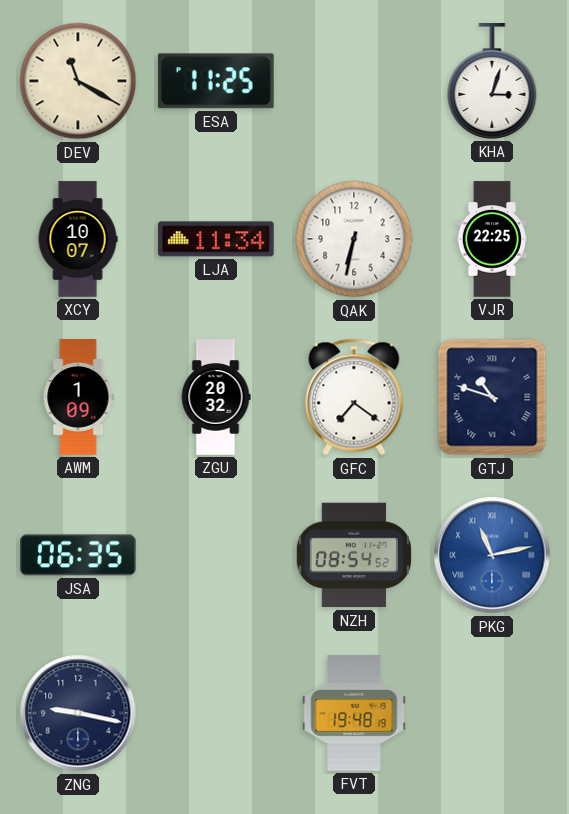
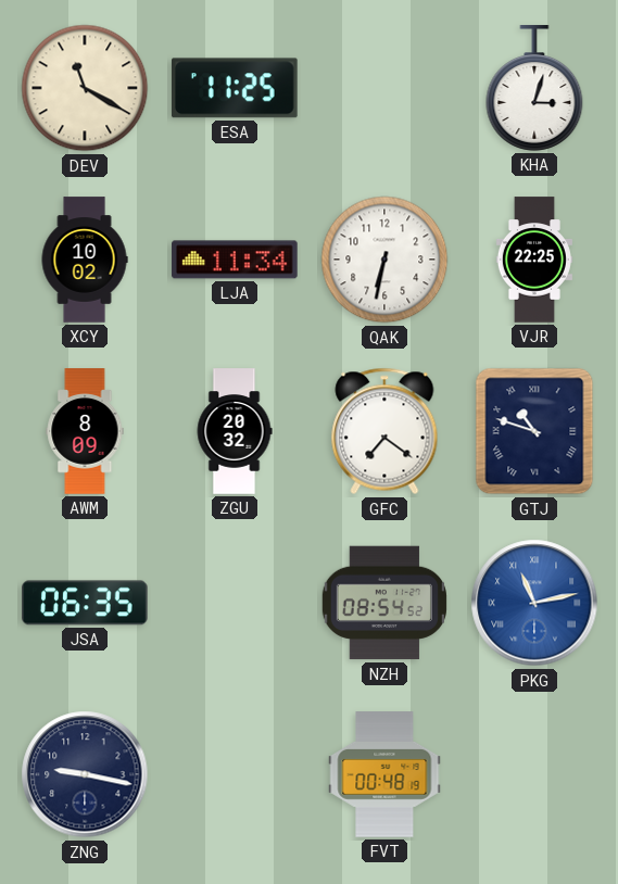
XCY: 10:07 -> 10:02
AWM: 1:09 -> 8:09
FVT: 19:48 -> 00:48
